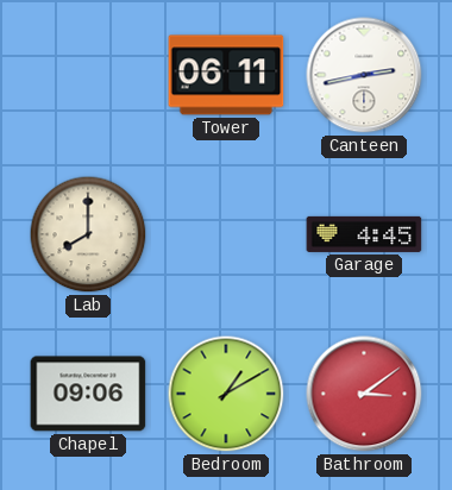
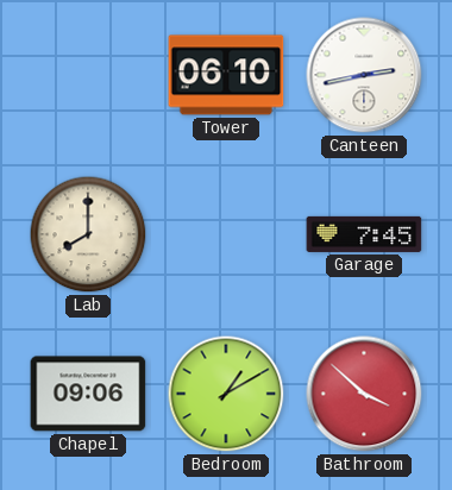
Tower: 06:11 -> 06:10
Garage: 4:45 -> 7:45
Bathroom: 3:09 -> 3:52
